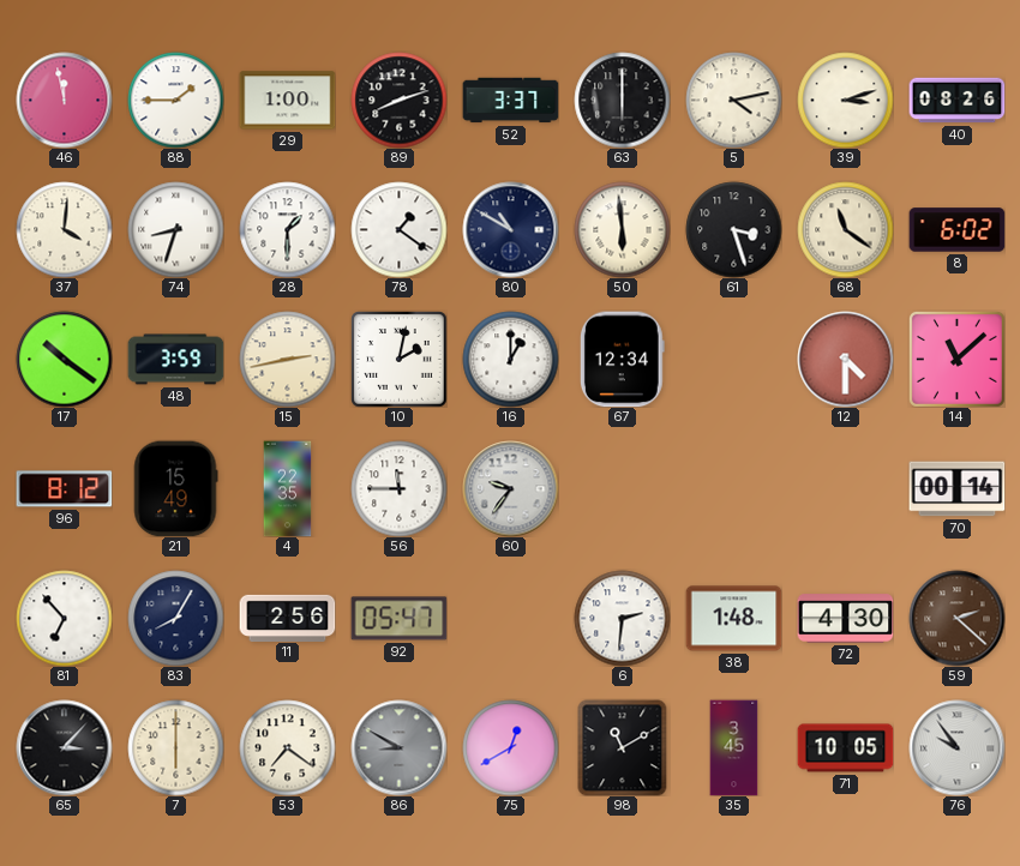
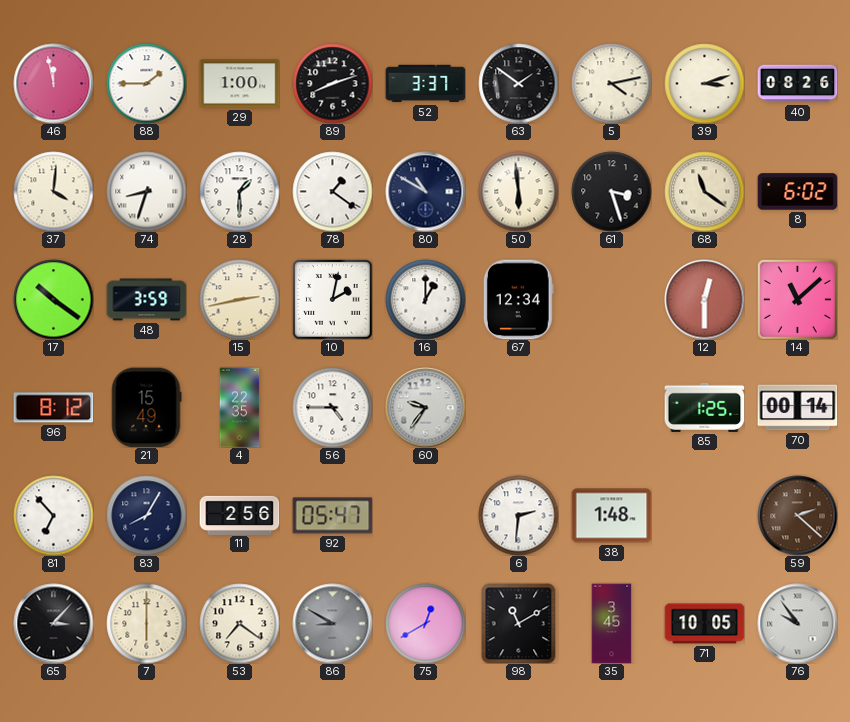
63: 6:00 -> 1:51
12: 4:30 -> 12:30
56: 11:45 -> 4:45
85: none -> 1:25
72: 4:30 -> none
